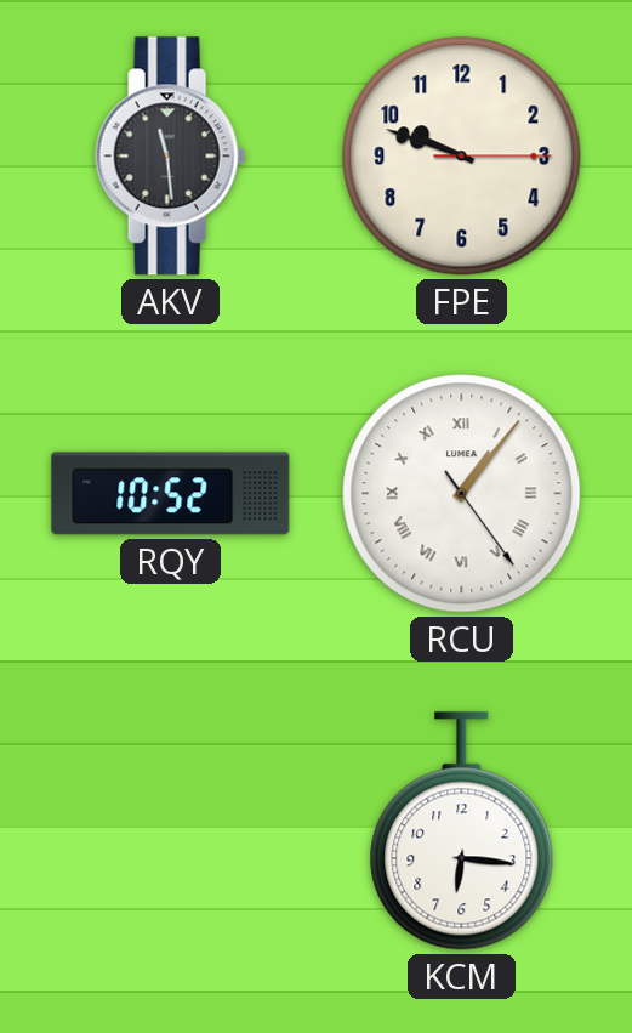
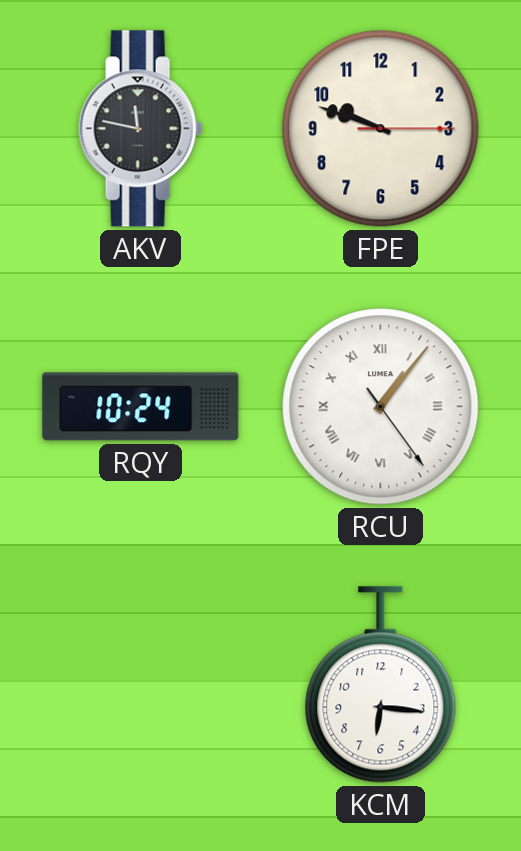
AKV: 11:29 -> 11:47
RQY: 10:52 -> 10:24
